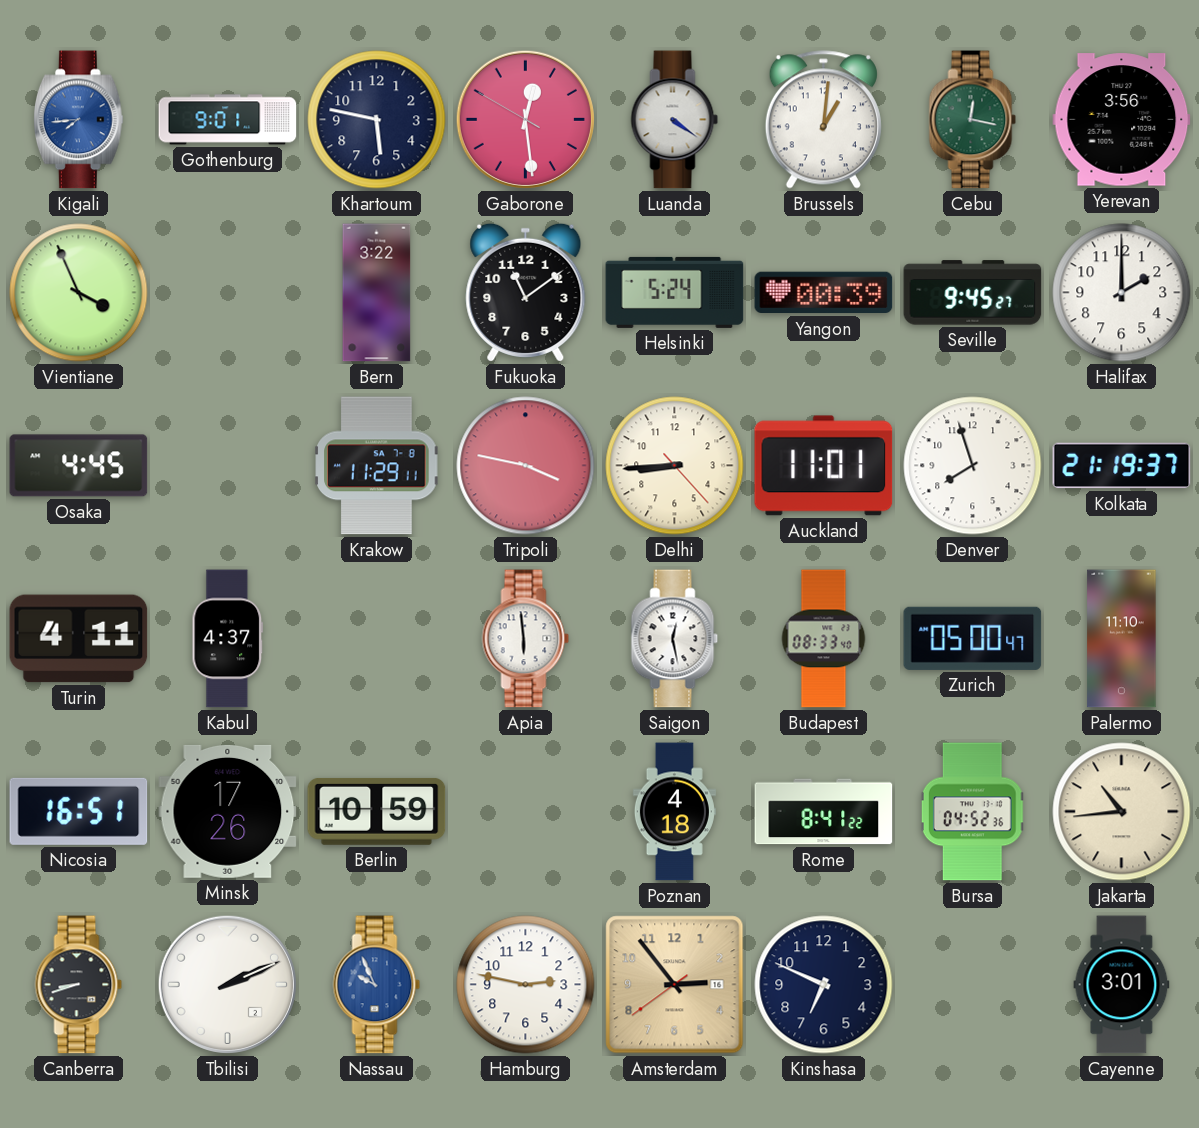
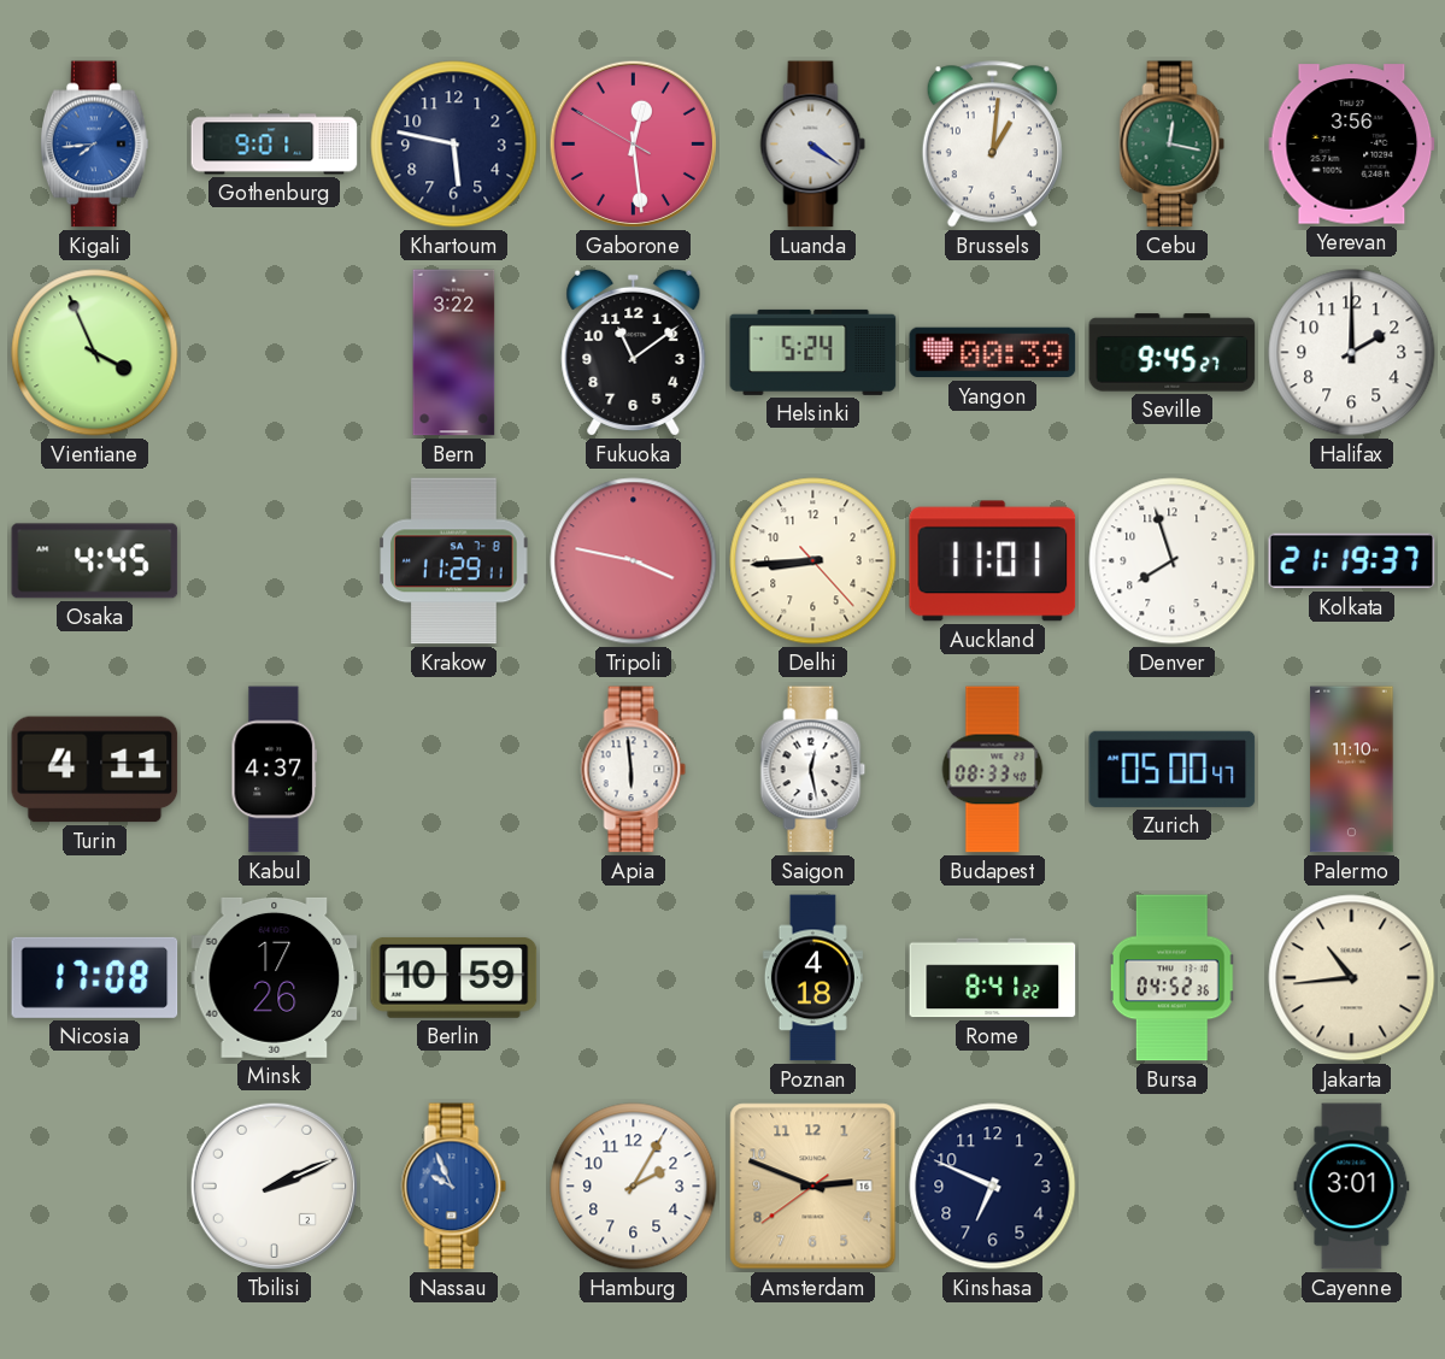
Nicosia: 16:51 -> 17:08
Canberra: 8:42 -> none
Hamburg: 2:47 -> 2:05
Amsterdam: 2:53 -> 2:48
